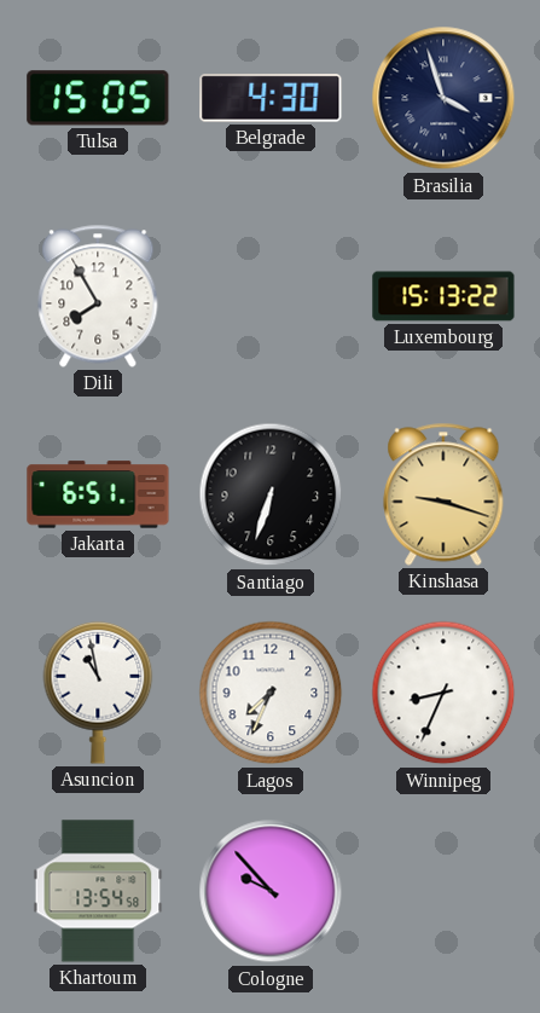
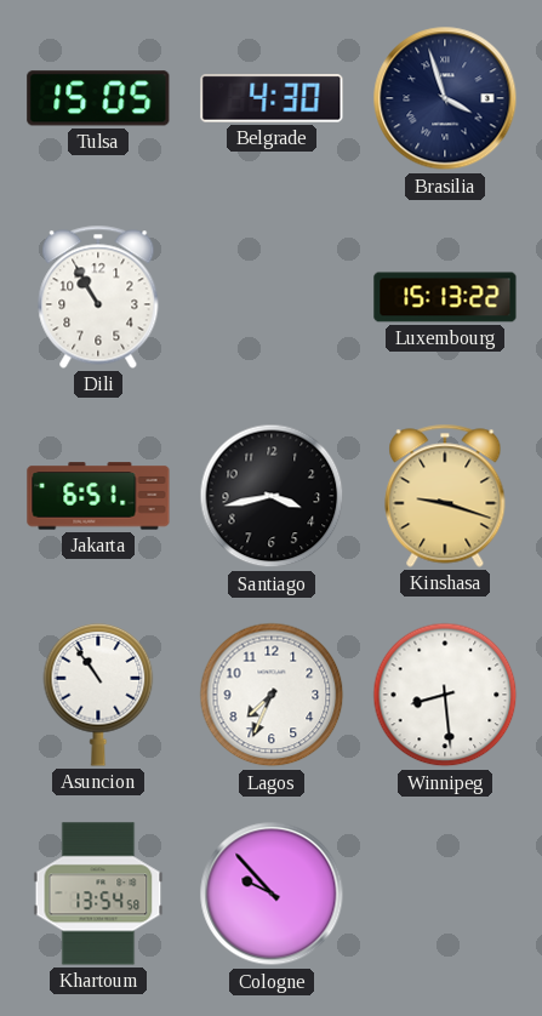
Dili: 7:55 -> 10:55
Santiago: 6:33 -> 3:43
Asuncion: 10:58 -> 10:54
Winnipeg: 8:34 -> 8:29
